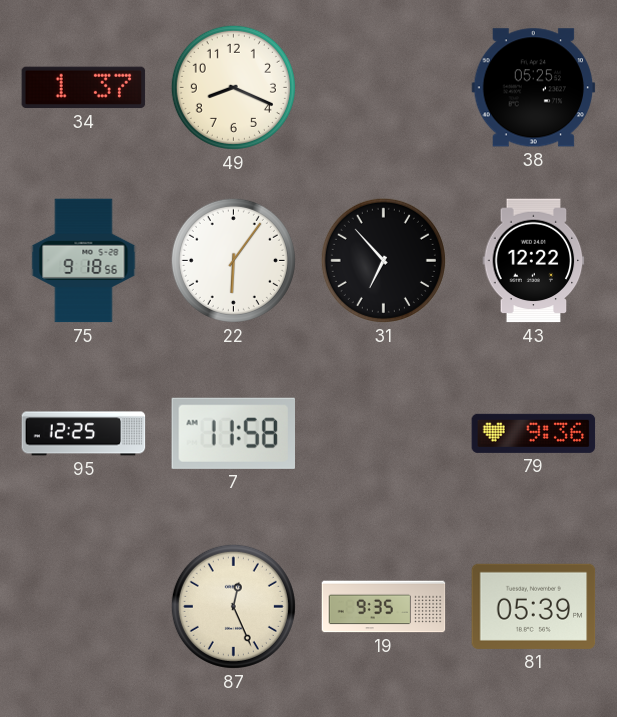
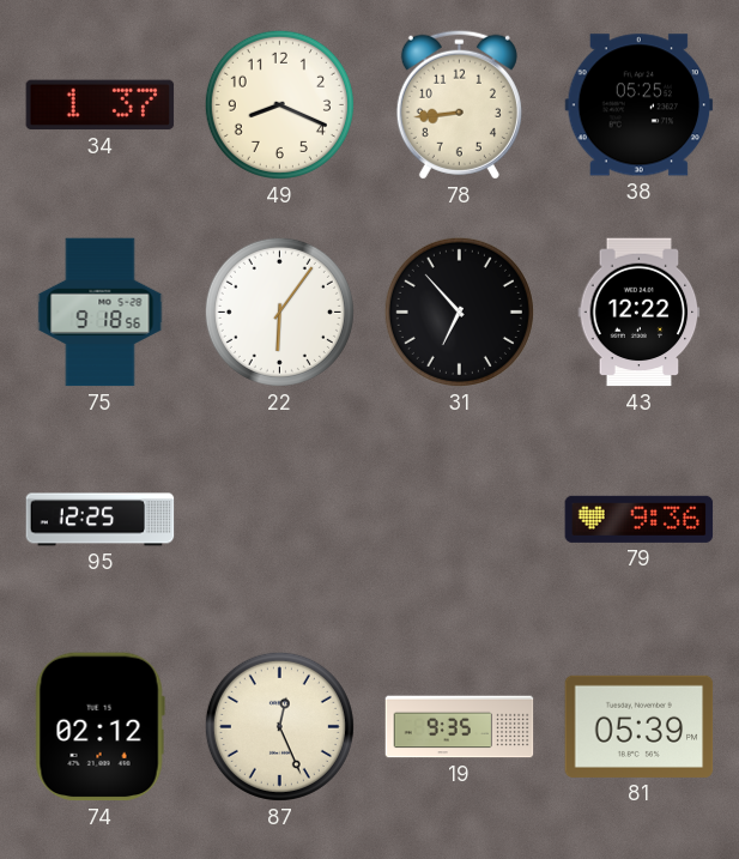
78: none -> 8:44
7: 11:58 -> none
74: none -> 02:12
